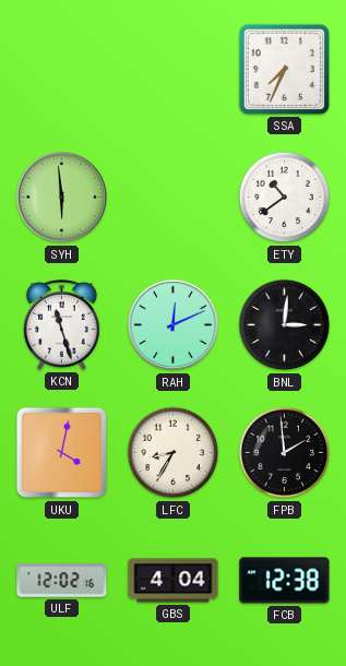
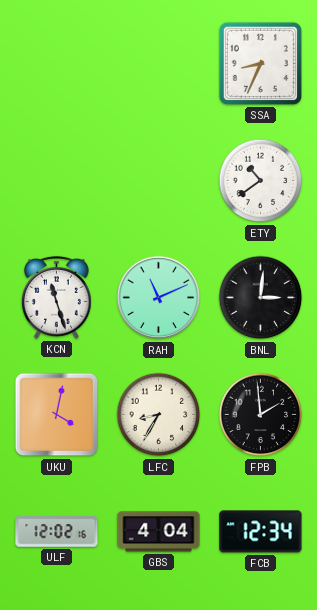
SSA: 7:34 -> 8:34
SYH: 5:59 -> none
RAH: 12:11 -> 11:11
FCB: 12:38 -> 12:34
